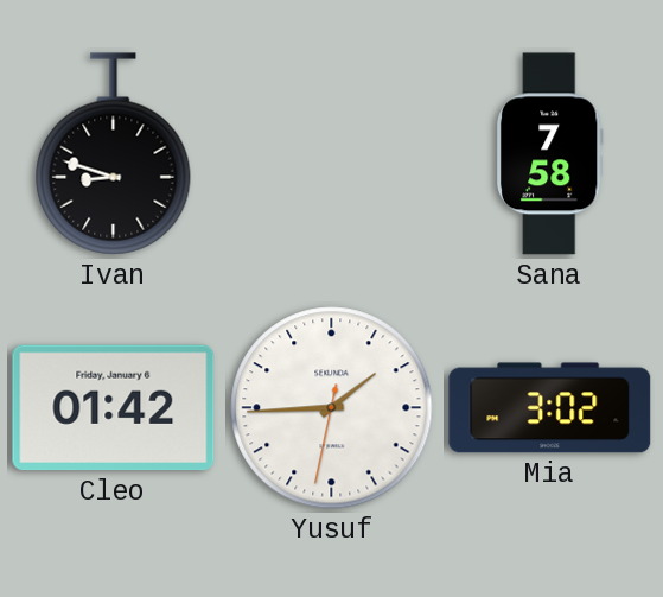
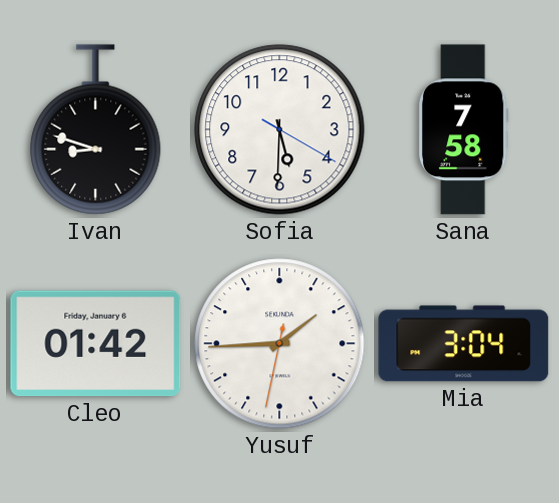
Sofia: none -> 5:30
Mia: 3:02 -> 3:04
